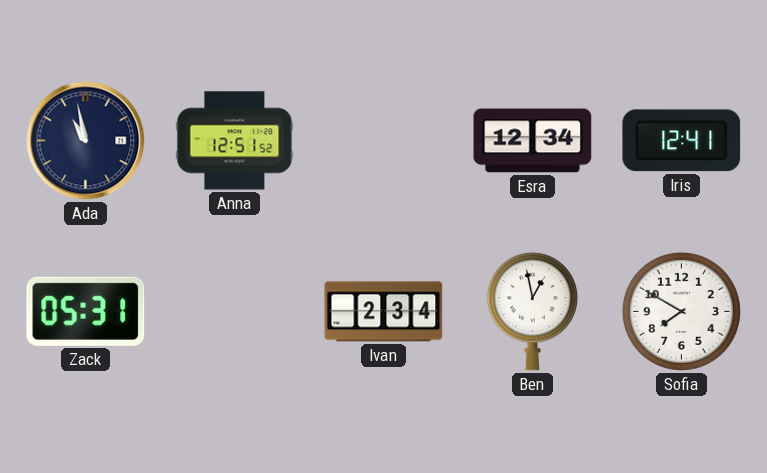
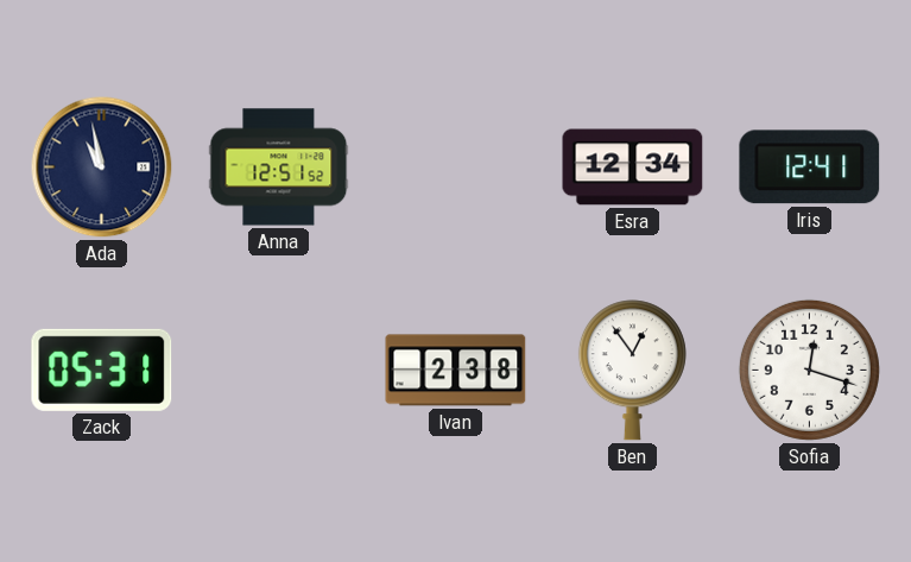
Ivan: 2:34 -> 2:38
Ben: 12:58 -> 12:54
Sofia: 7:50 -> 12:18
